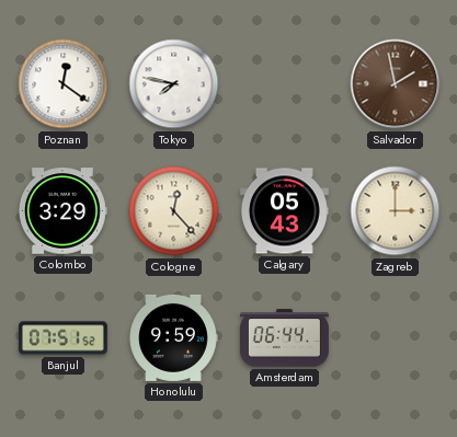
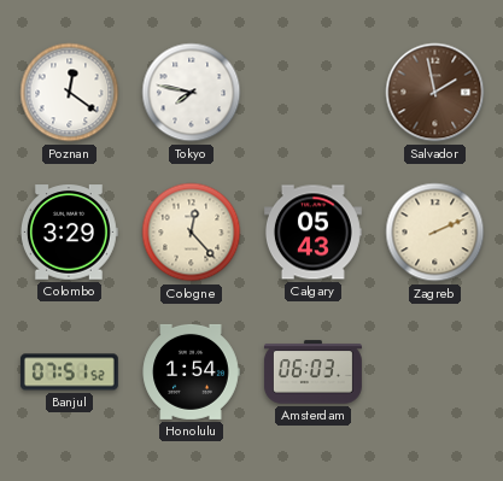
Zagreb: 3:00 -> 2:11
Honolulu: 9:59 -> 1:54
Amsterdam: 06:44 -> 06:03
